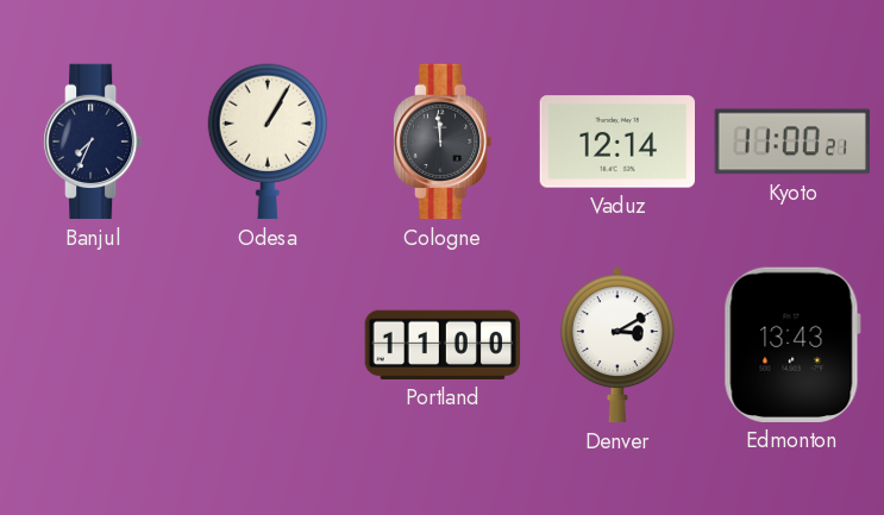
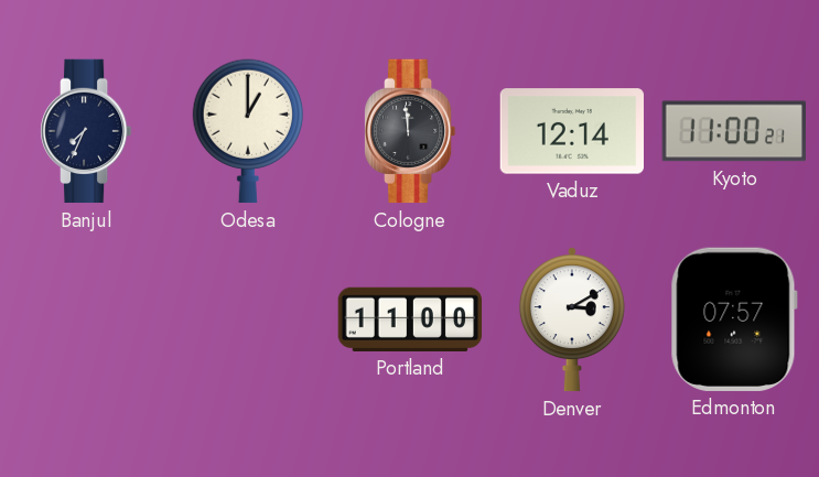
Odesa: 1:05 -> 1:00
Edmonton: 13:43 -> 07:57
